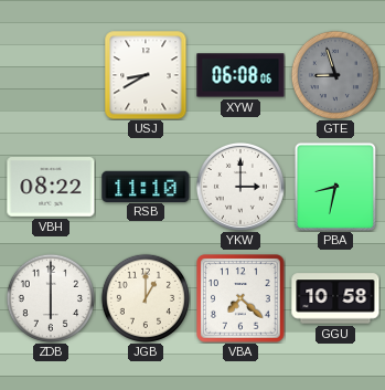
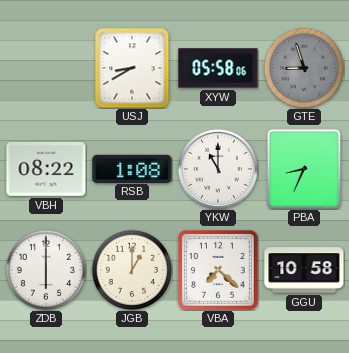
XYW: 06:08 -> 05:58
RSB: 11:10 -> 1:08
YKW: 3:00 -> 11:00
PBA: 8:32 -> 8:34
